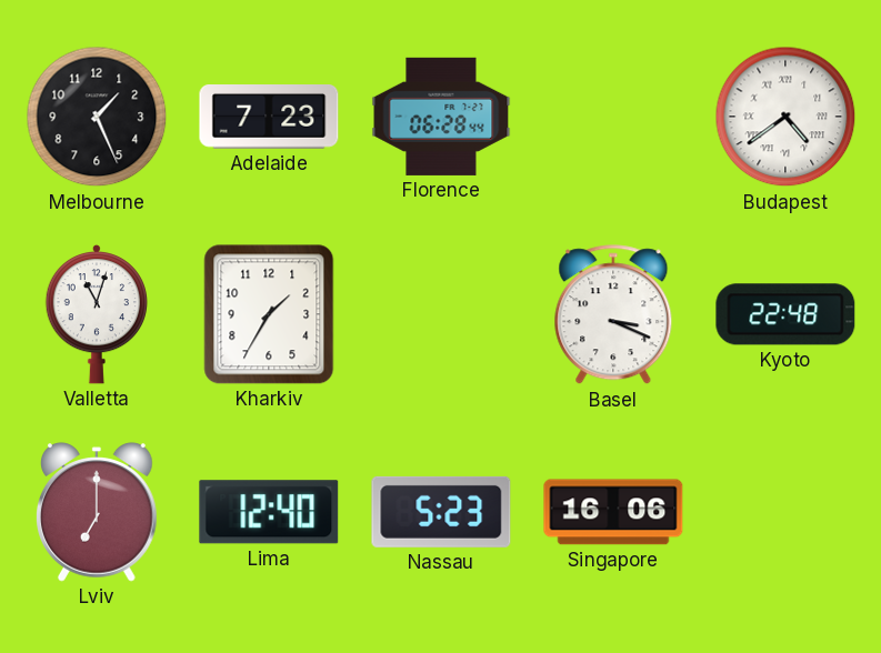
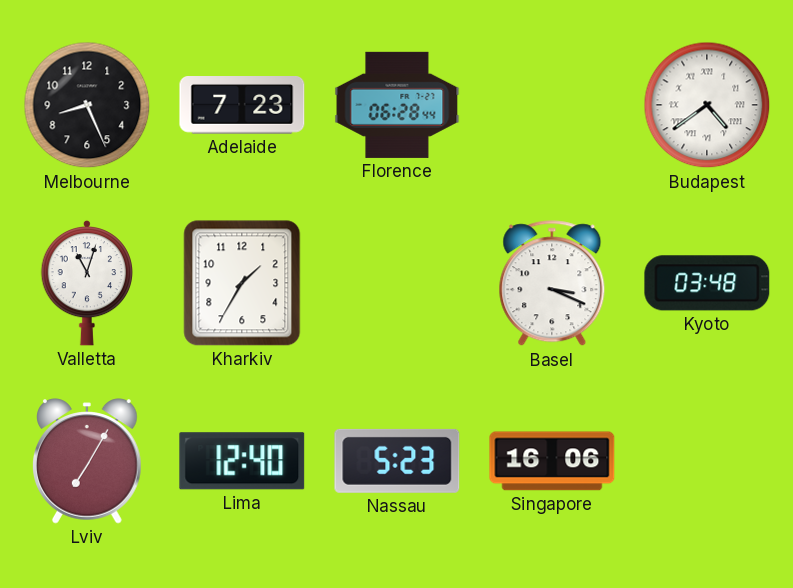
Melbourne: 1:26 -> 8:26
Kyoto: 22:48 -> 03:48
Lviv: 7:00 -> 7:05
